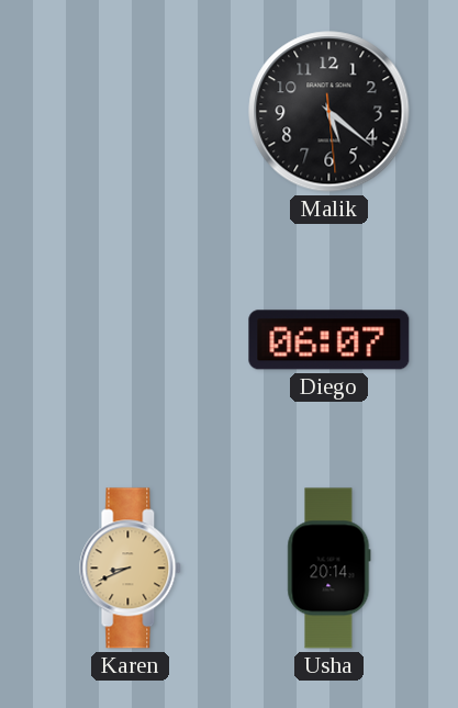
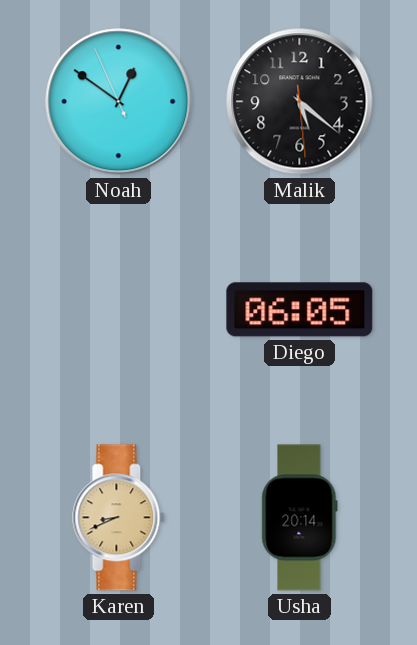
Noah: none -> 12:50
Diego: 06:07 -> 06:05
